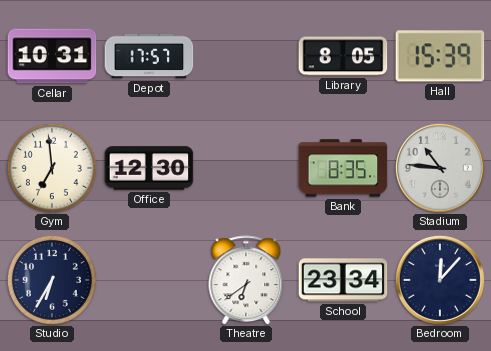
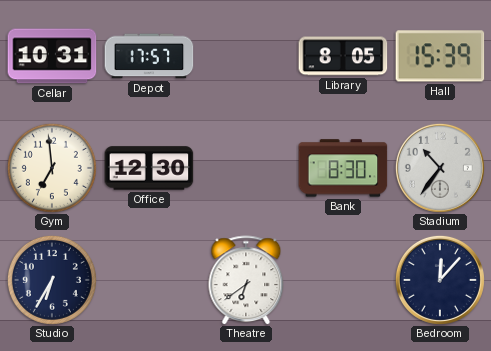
Bank: 8:35 -> 8:30
Stadium: 10:46 -> 10:36
School: 23:34 -> none
